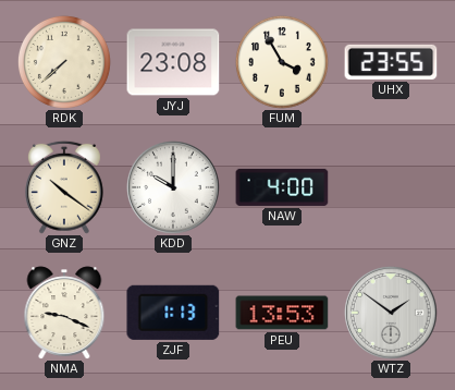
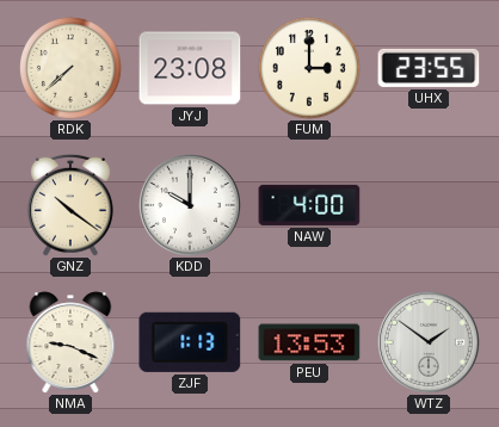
FUM: 3:55 -> 3:00
